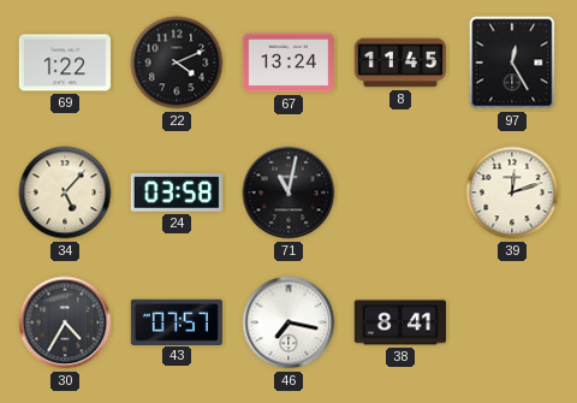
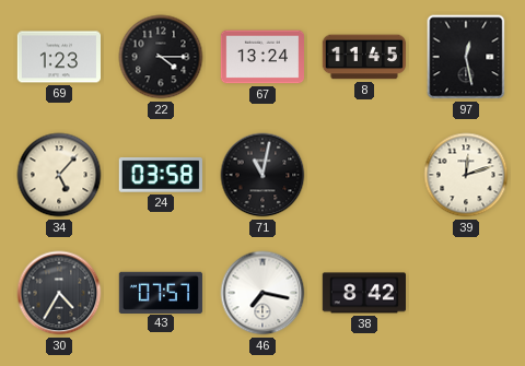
69: 1:22 -> 1:23
22: 4:11 -> 4:15
97: 12:25 -> 12:28
38: 8:41 -> 8:42
